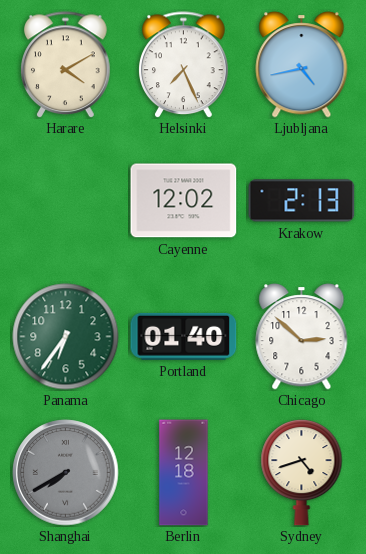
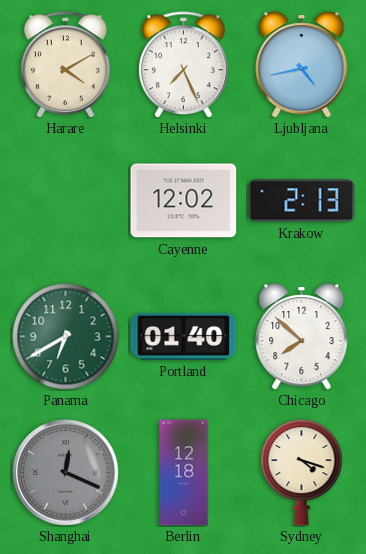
Panama: 6:36 -> 6:40
Chicago: 2:52 -> 7:52
Shanghai: 7:40 -> 12:19
Sydney: 4:42 -> 4:18
